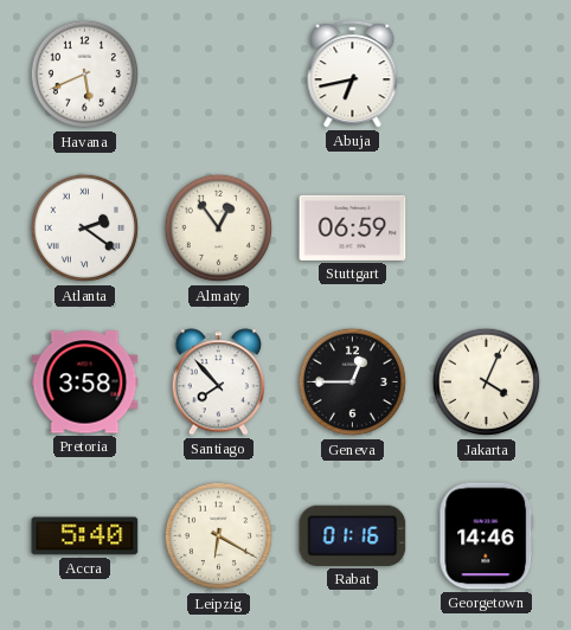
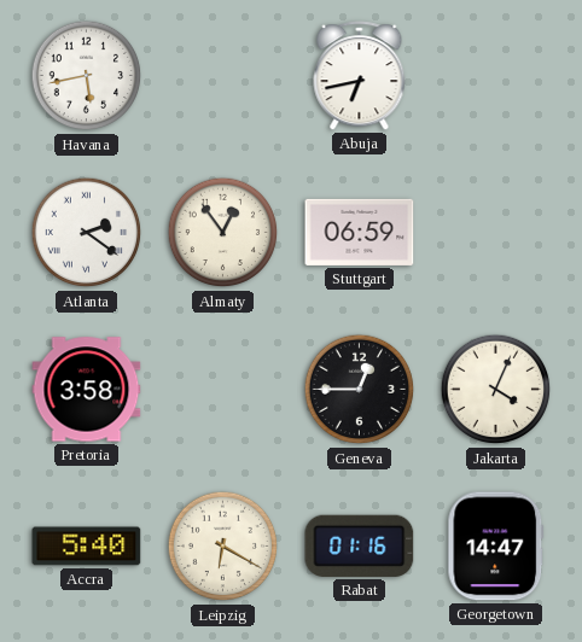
Havana: 5:41 -> 5:43
Santiago: 7:53 -> none
Georgetown: 14:46 -> 14:47
